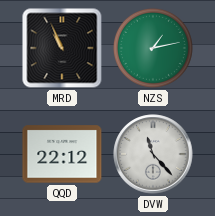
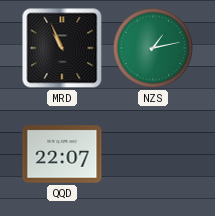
QQD: 22:12 -> 22:07
DVW: 11:23 -> none
